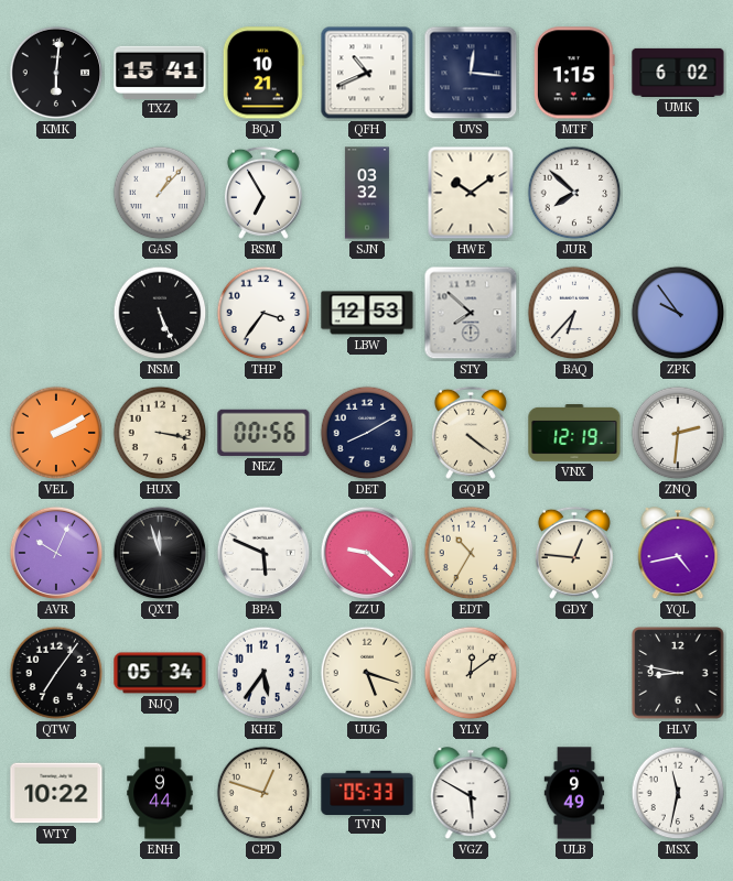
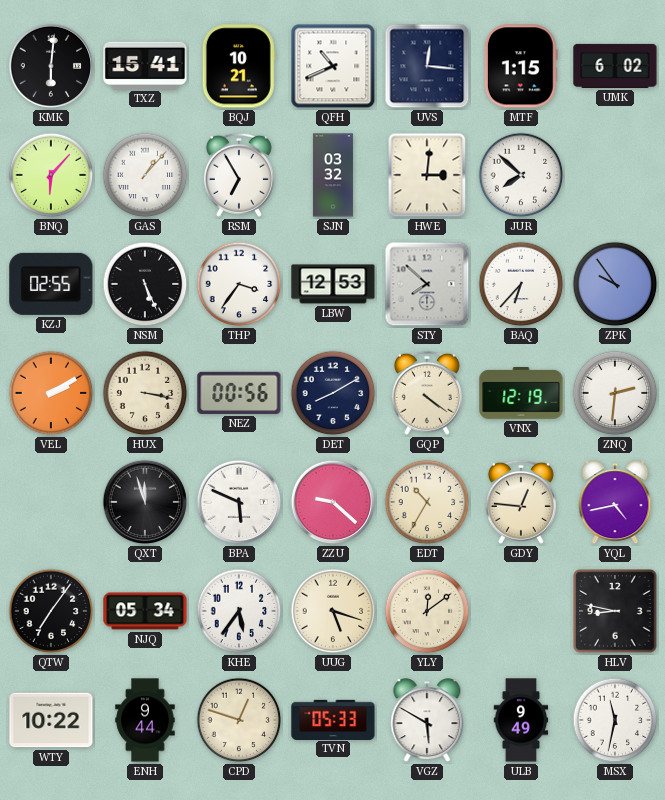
BNQ: none -> 6:07
HWE: 10:09 -> 3:01
KZJ: none -> 02:55
AVR: 10:04 -> none
